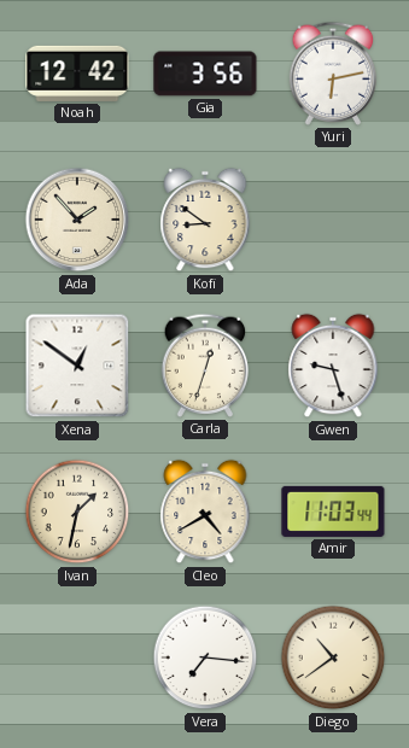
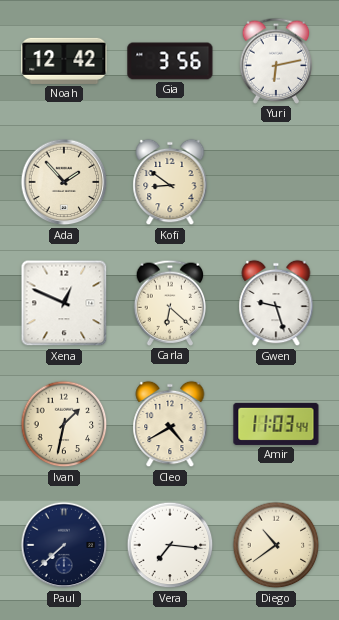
Xena: 12:51 -> 12:49
Carla: 12:33 -> 6:22
Paul: none -> 7:38
